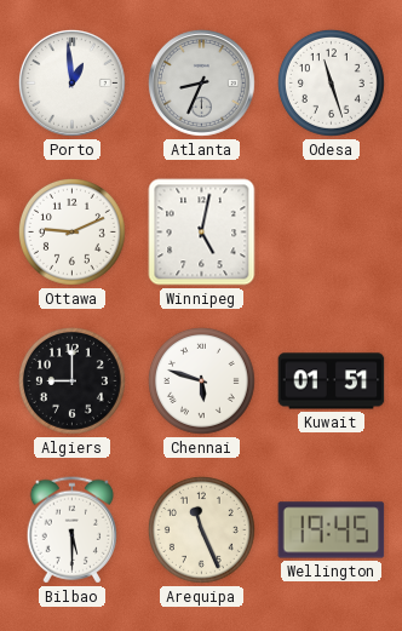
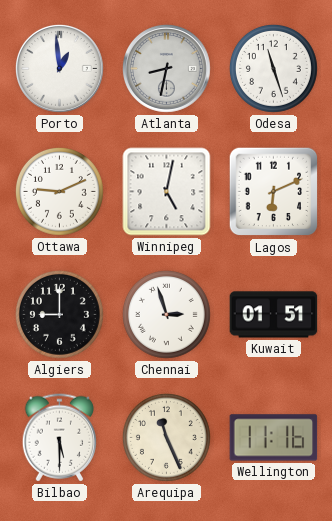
Atlanta: 8:34 -> 8:32
Lagos: none -> 6:11
Chennai: 5:48 -> 2:57
Wellington: 19:45 -> 11:16
